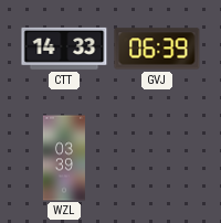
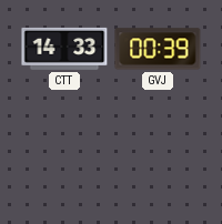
GVJ: 06:39 -> 00:39
WZL: 03:39 -> none
